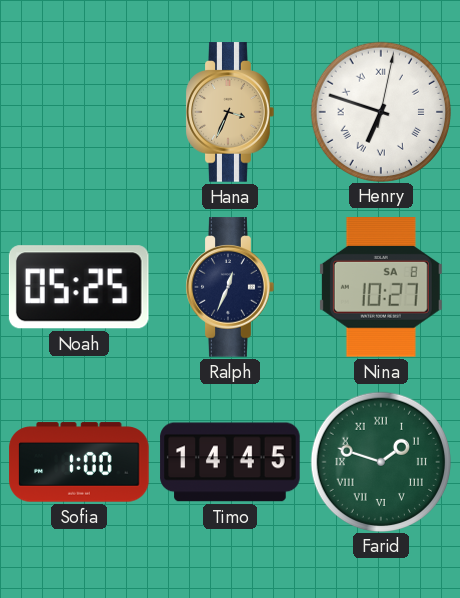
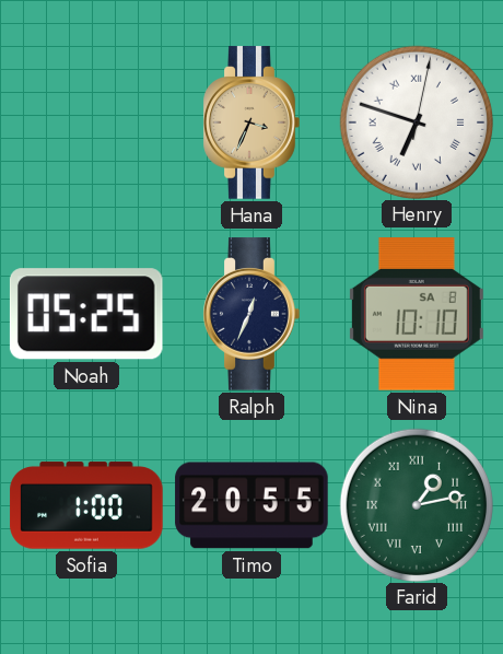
Nina: 10:27 -> 10:10
Timo: 14:45 -> 20:55
Farid: 1:48 -> 1:13
